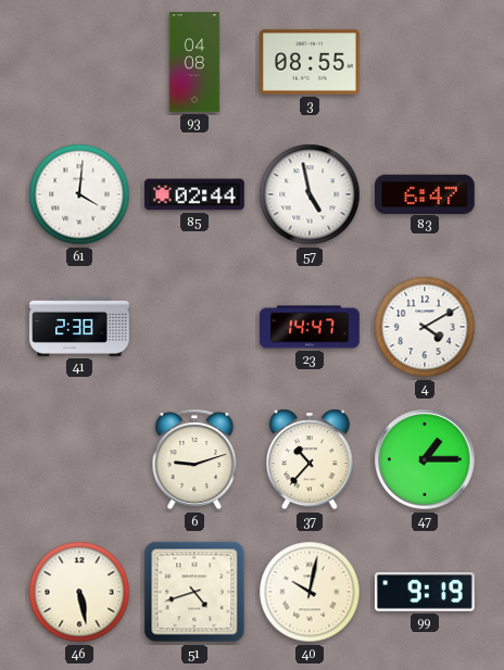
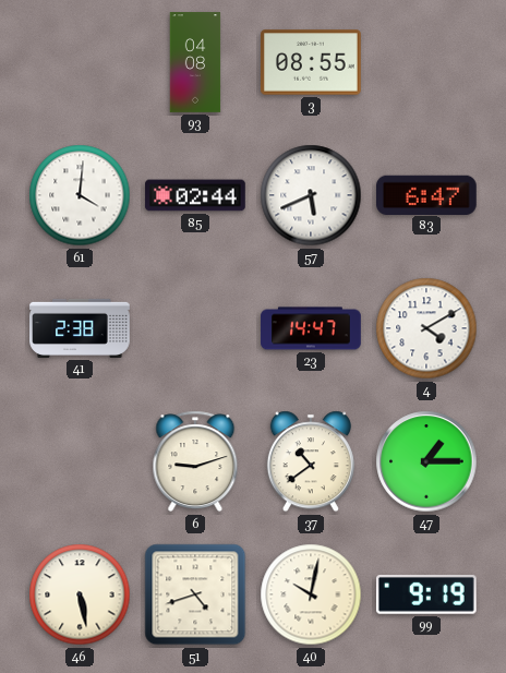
57: 4:58 -> 5:41
37: 10:37 -> 10:39
